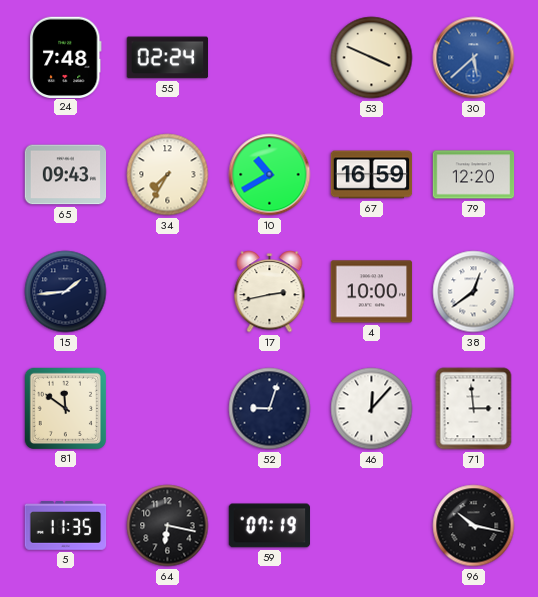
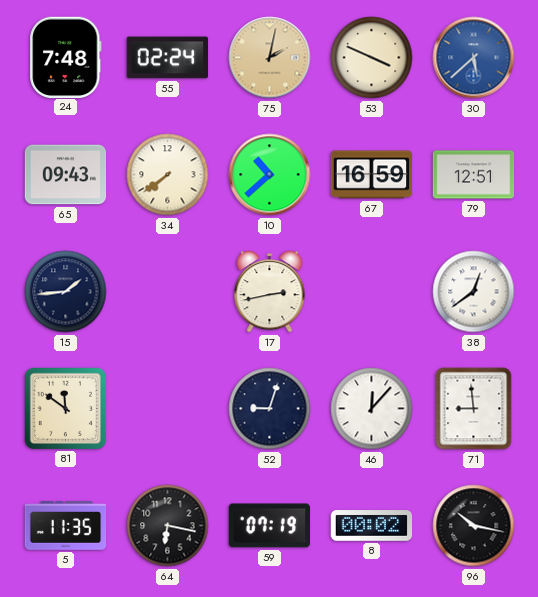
75: none -> 2:02
34: 7:35 -> 7:39
10: 10:40 -> 10:38
79: 12:20 -> 12:51
4: 10:00 -> none
71: 2:59 -> 8:59
8: none -> 00:02
